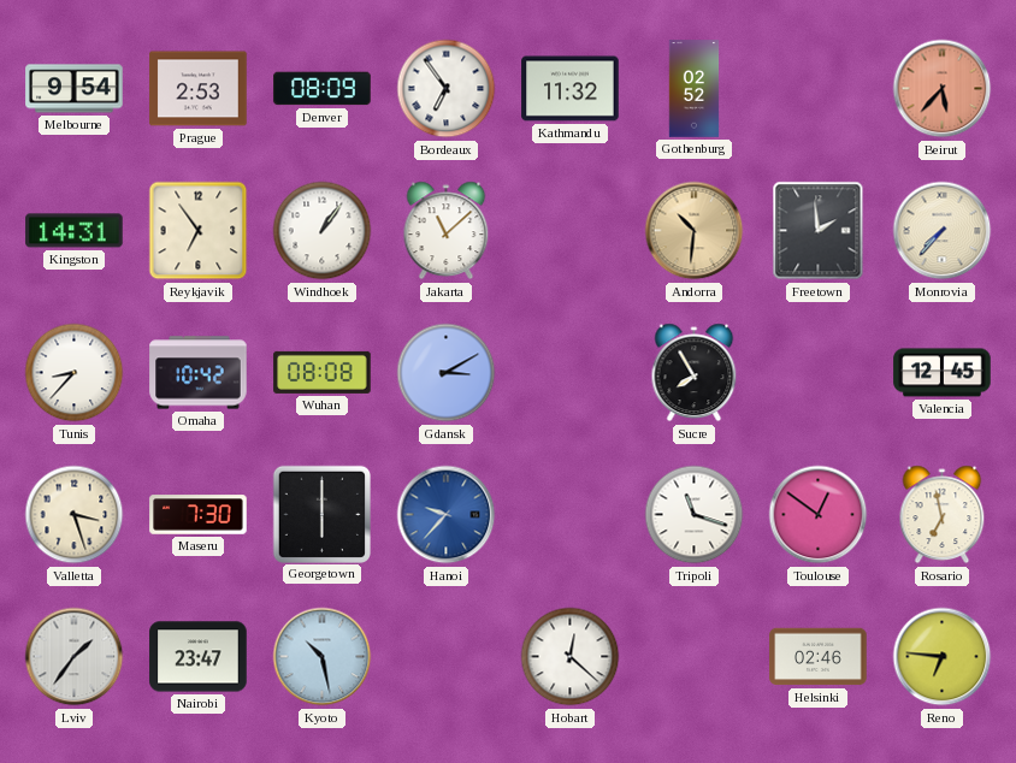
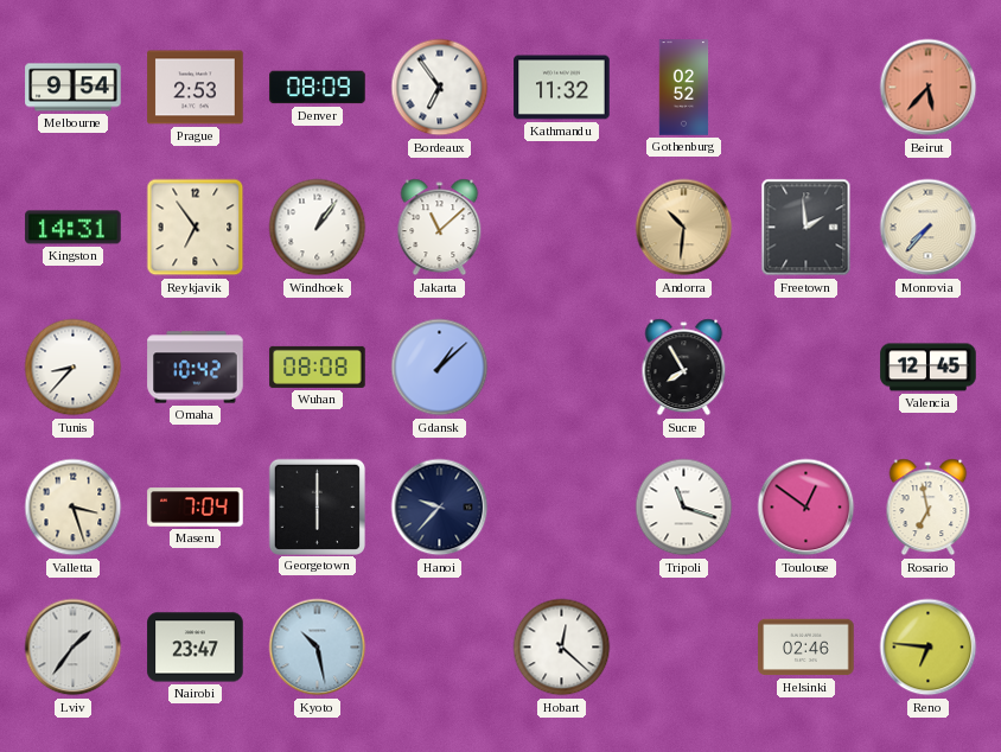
Gdansk: 3:10 -> 1:08
Maseru: 7:30 -> 7:04
Hanoi dial: blue -> navy
